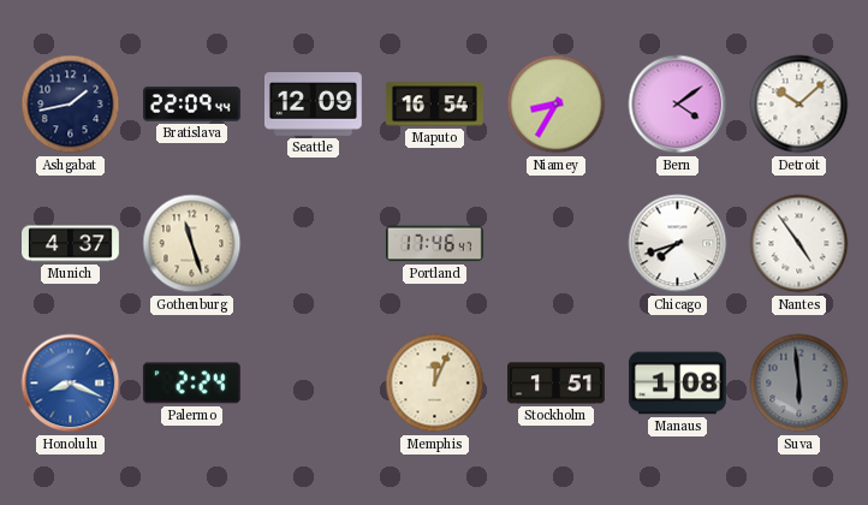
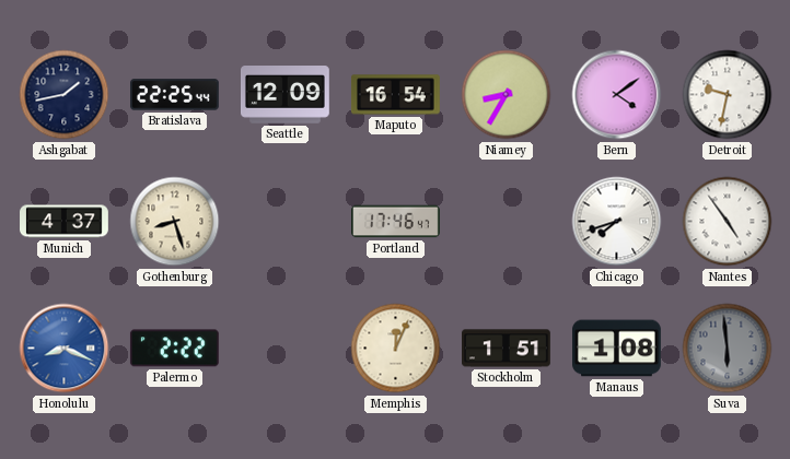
Bratislava: 22:09 -> 22:25
Detroit: 10:08 -> 9:32
Gothenburg: 11:27 -> 8:27
Palermo: 2:24 -> 2:22
